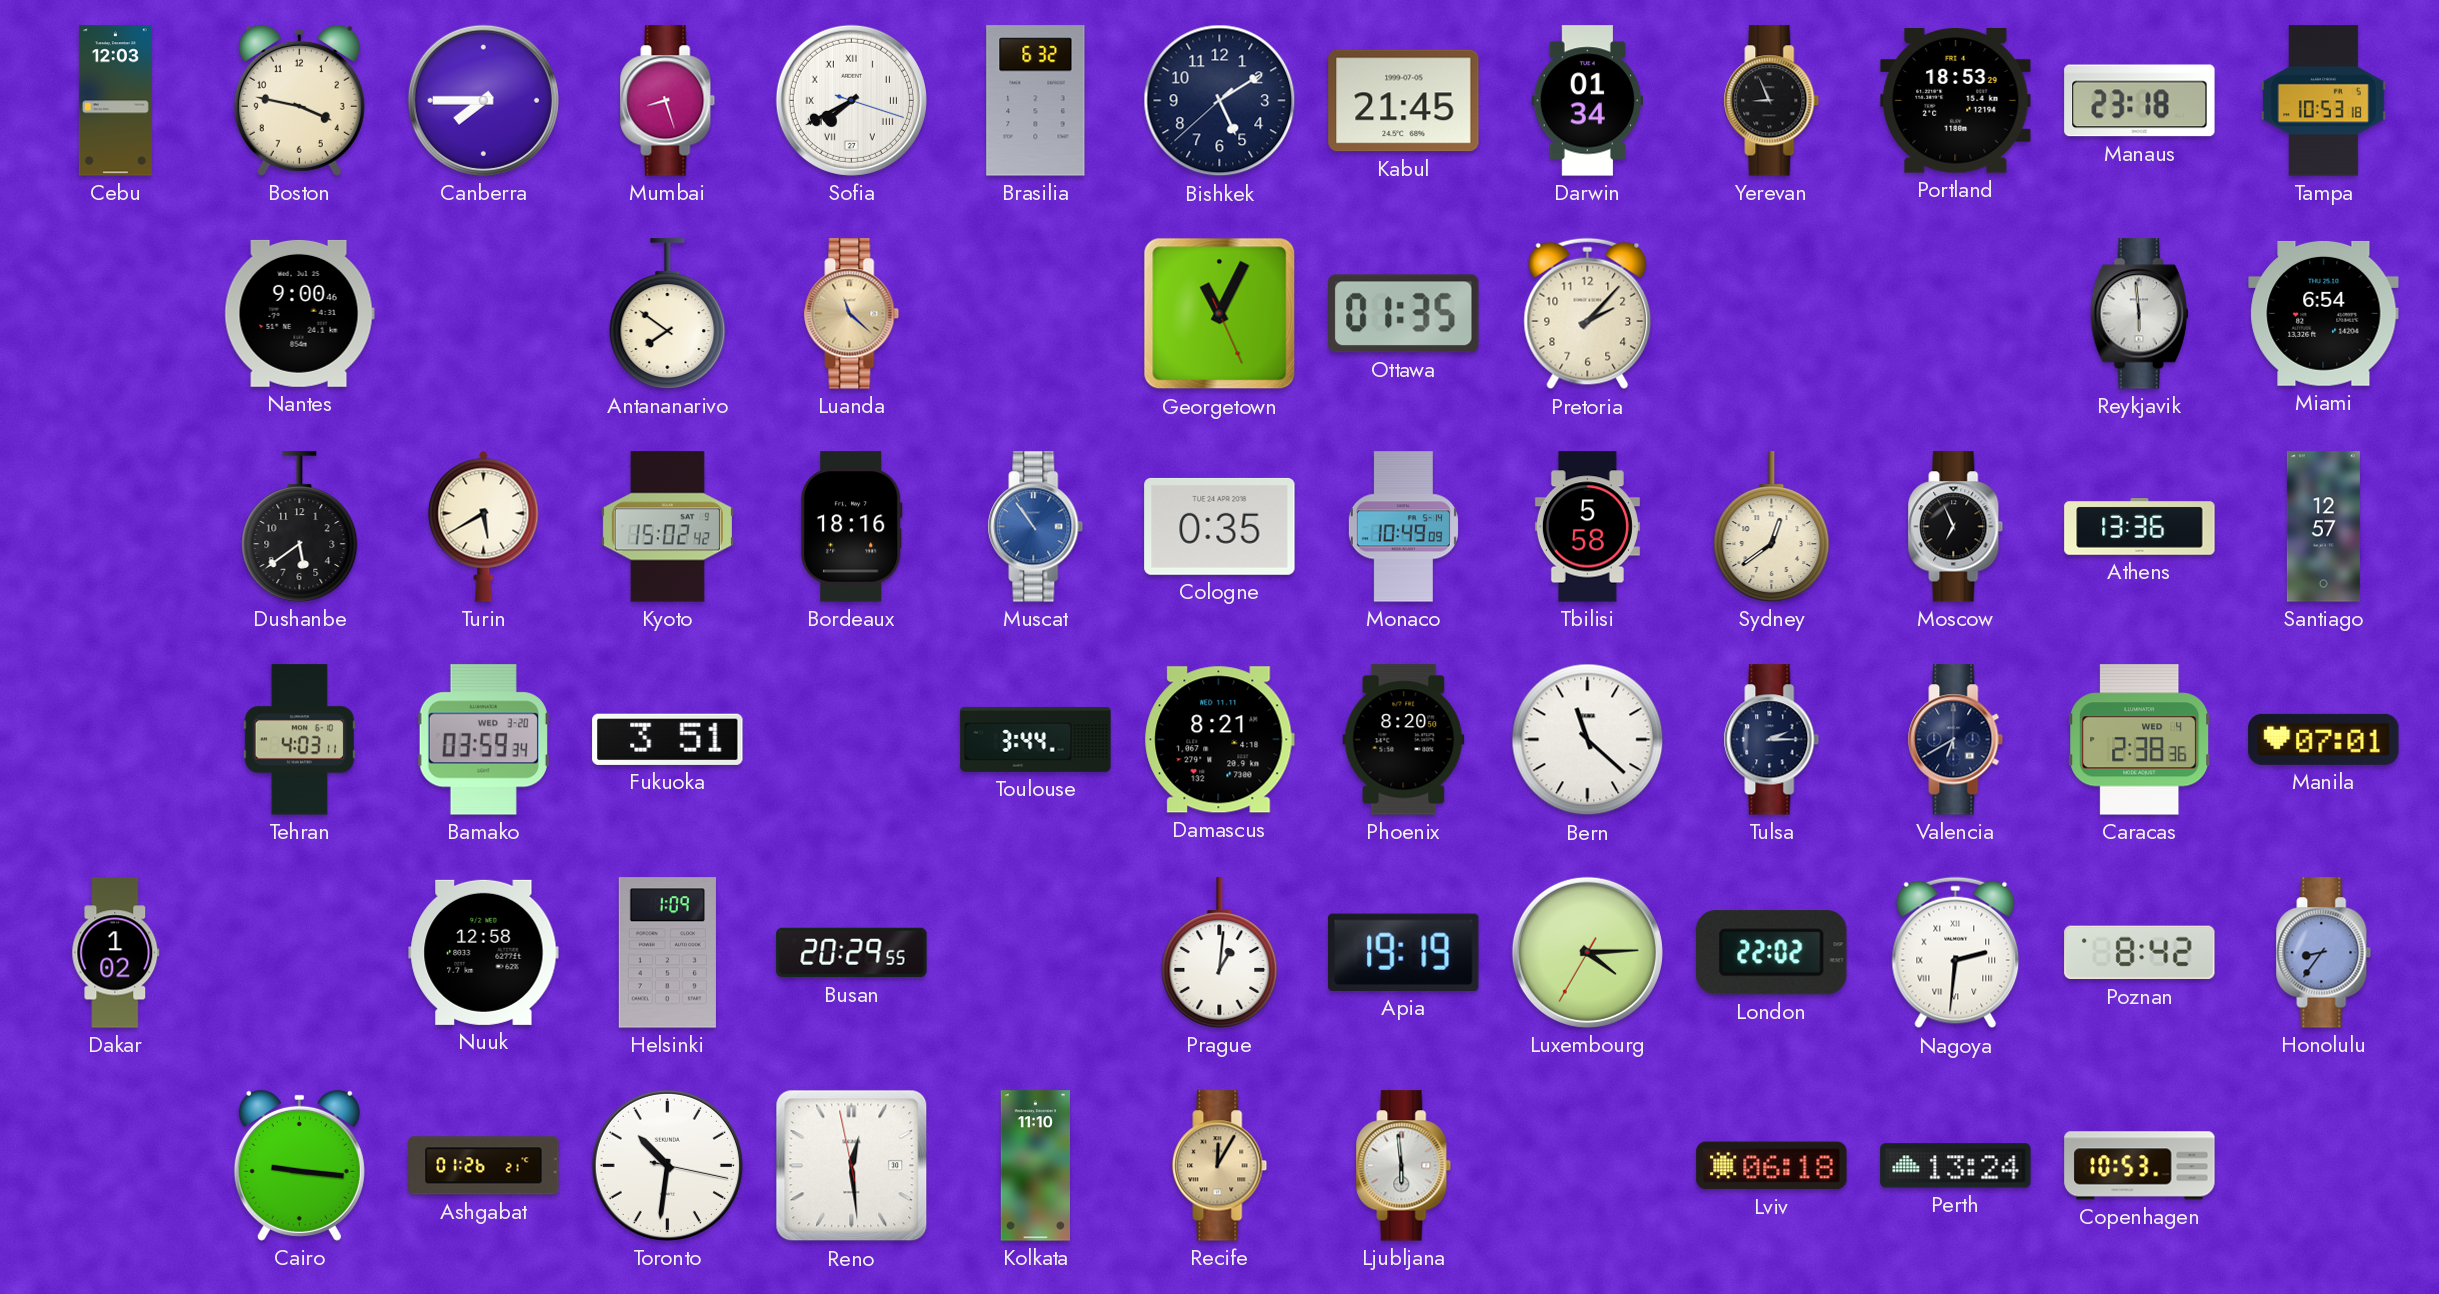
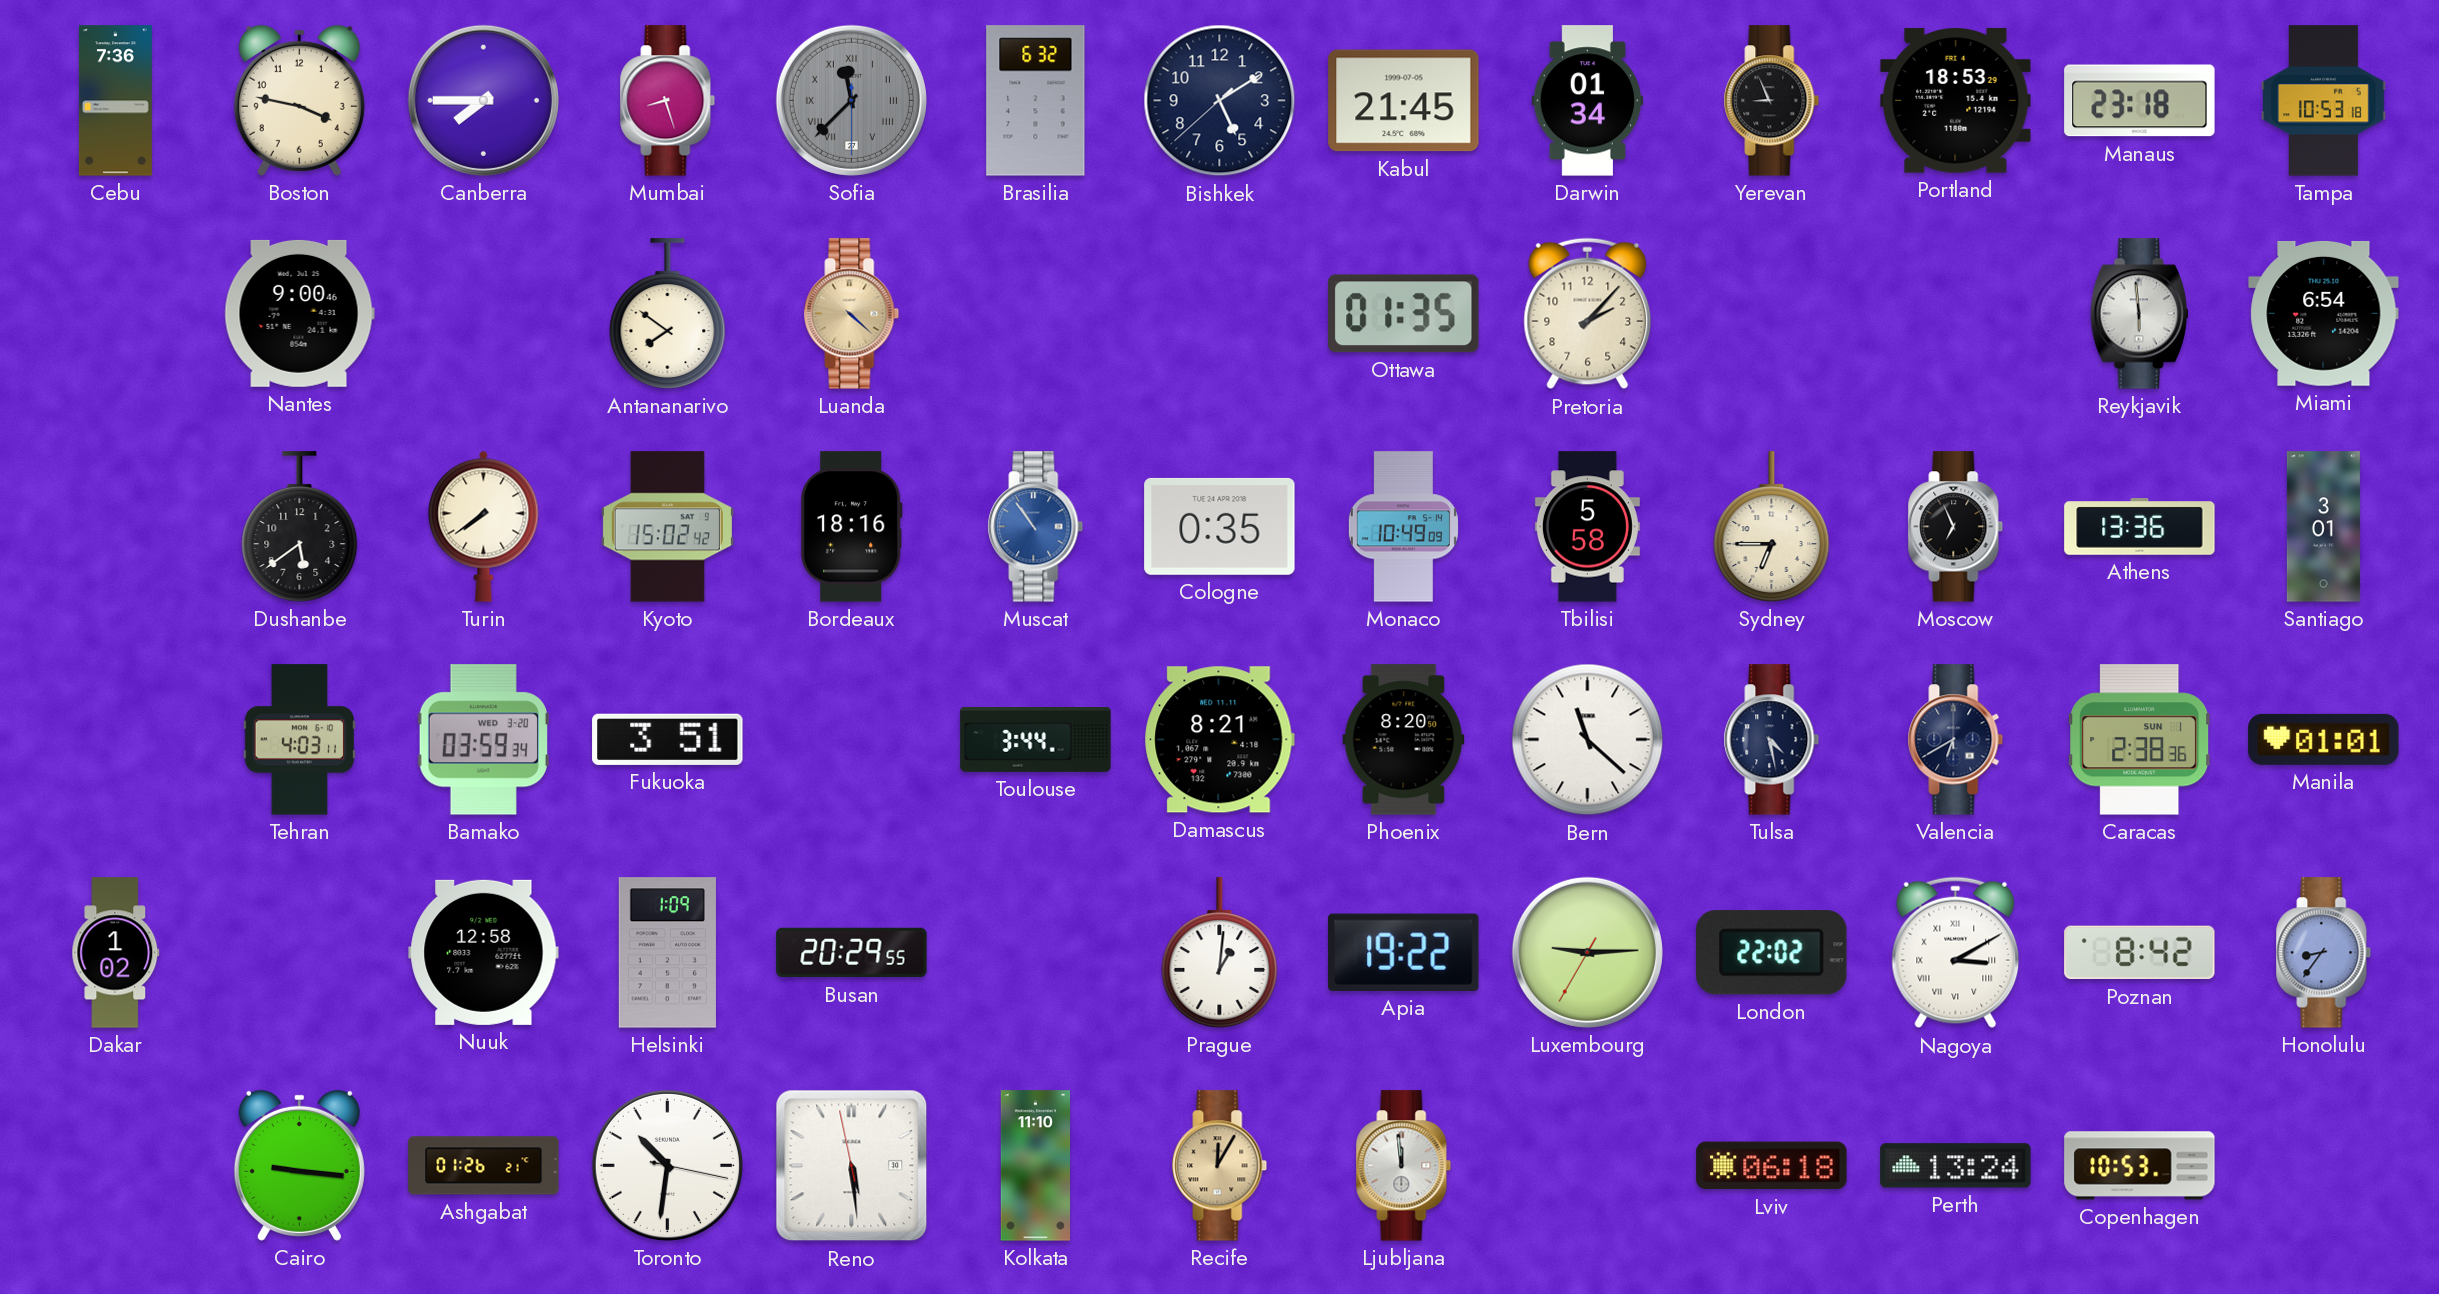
Cebu: 12:03 -> 7:36
Sofia: 7:40 -> 11:37
Sofia dial: white -> grey
Luanda: 11:22 -> 4:22
Georgetown: 11:04 -> none
Turin: 5:40 -> 7:39
Sydney: 12:39 -> 6:45
Santiago: 12:57 -> 3:01
Tulsa: 2:15 -> 4:28
Caracas date: WED 4 -> SUN 1
Manila: 07:01 -> 01:01
Apia: 19:19 -> 19:22
Luxembourg: 4:14 -> 9:14
Nagoya: 2:31 -> 3:10
Reno: 12:28 -> 5:28
Ljubljana: 5:59 -> 11:59
